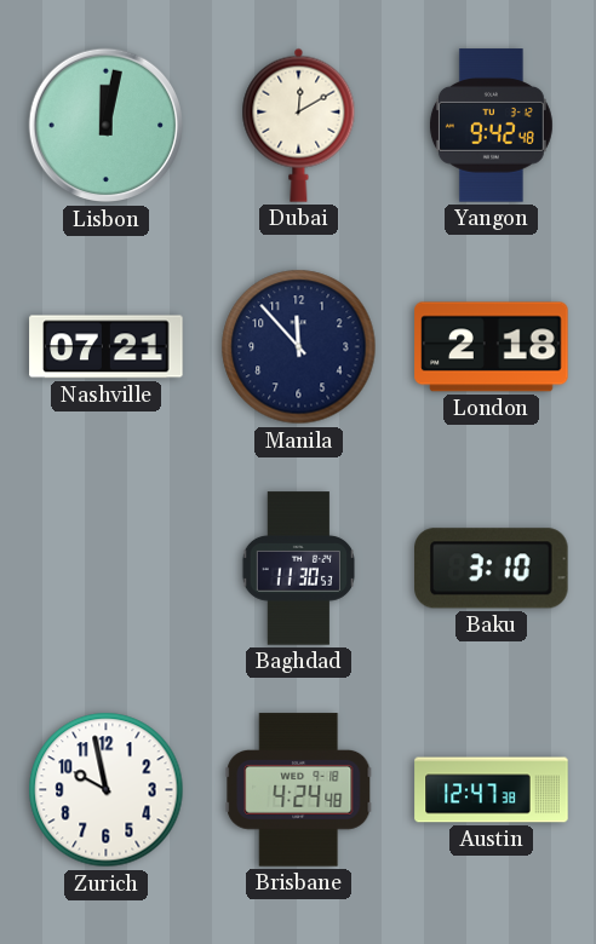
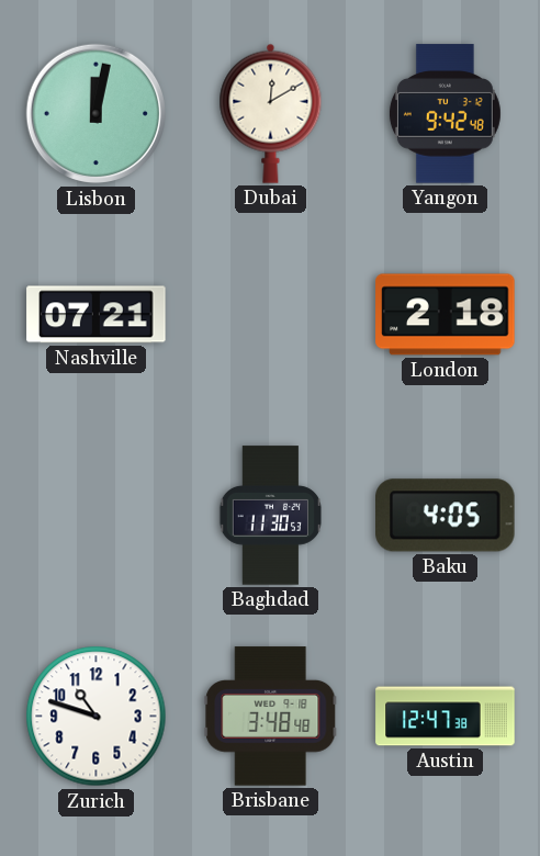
Manila: 11:53 -> none
Baku: 3:10 -> 4:05
Zurich: 9:58 -> 10:48
Brisbane: 4:24 -> 3:48
